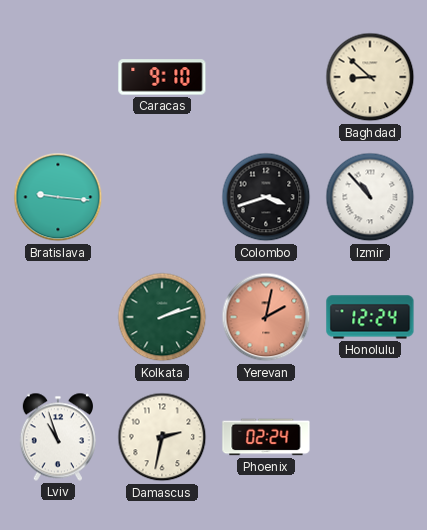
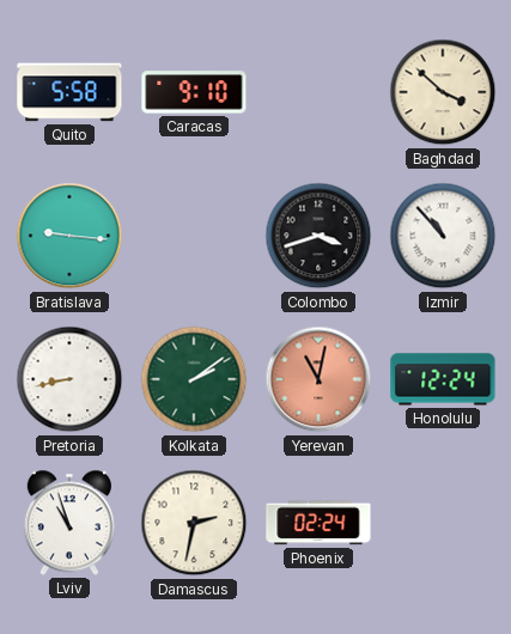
Quito: none -> 5:58
Baghdad: 8:52 -> 3:52
Pretoria: none -> 8:43
Kolkata: 2:12 -> 2:09
Yerevan: 2:02 -> 11:02
